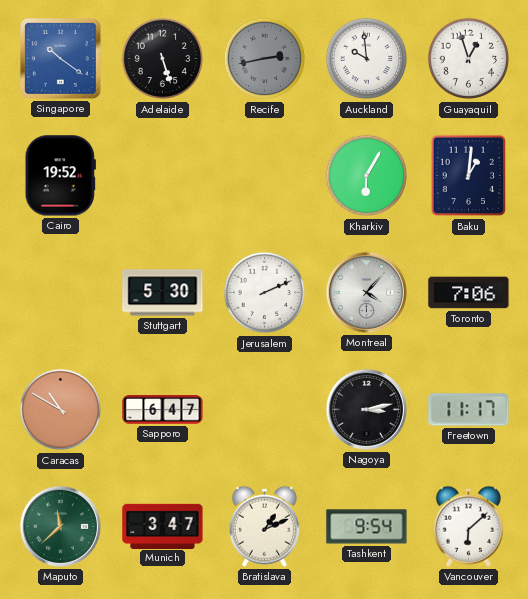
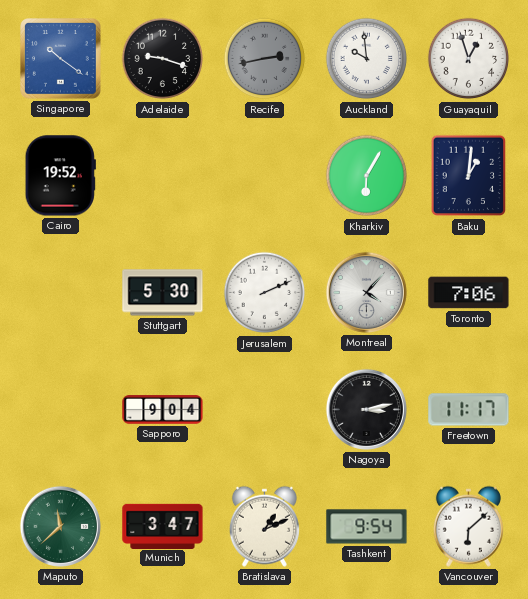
Adelaide: 5:27 -> 9:18
Caracas: 10:50 -> none
Sapporo: 6:47 -> 9:04
